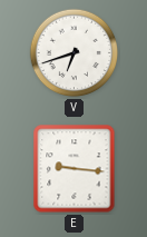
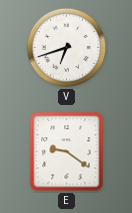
E: 9:16 -> 9:21
